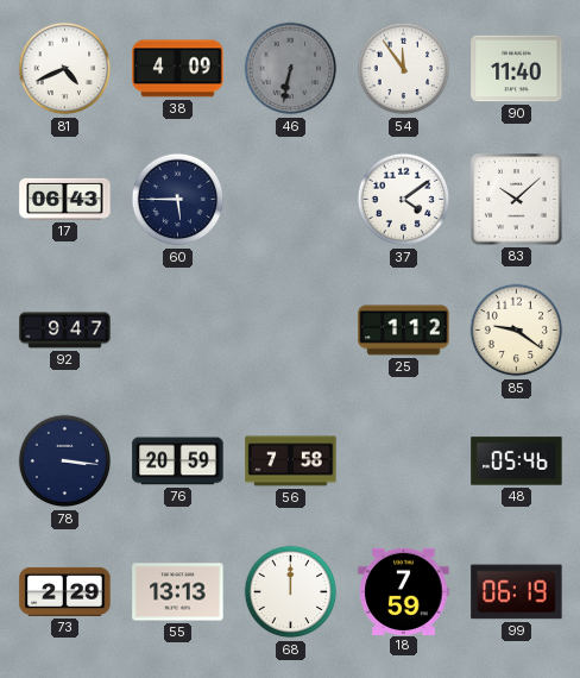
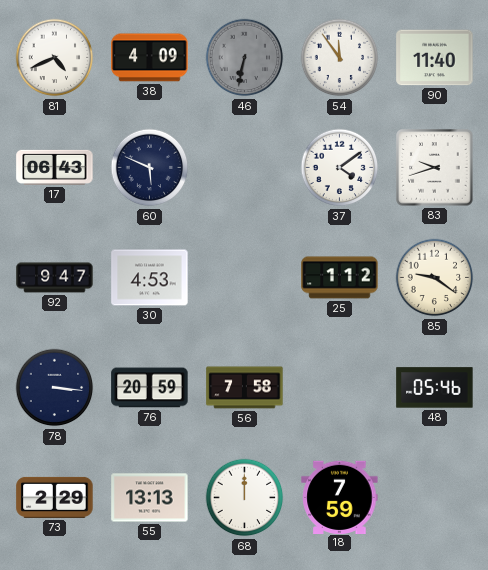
60: 5:45 -> 5:49
83: 10:08 -> 9:42
30: none -> 4:53
99: 06:19 -> none
